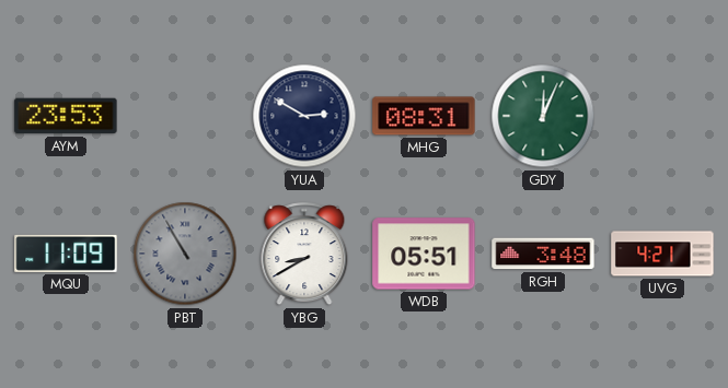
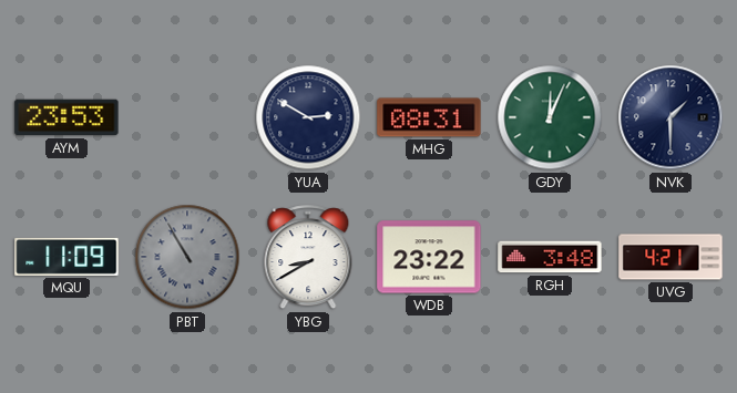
NVK: none -> 1:30
WDB: 05:51 -> 23:22
